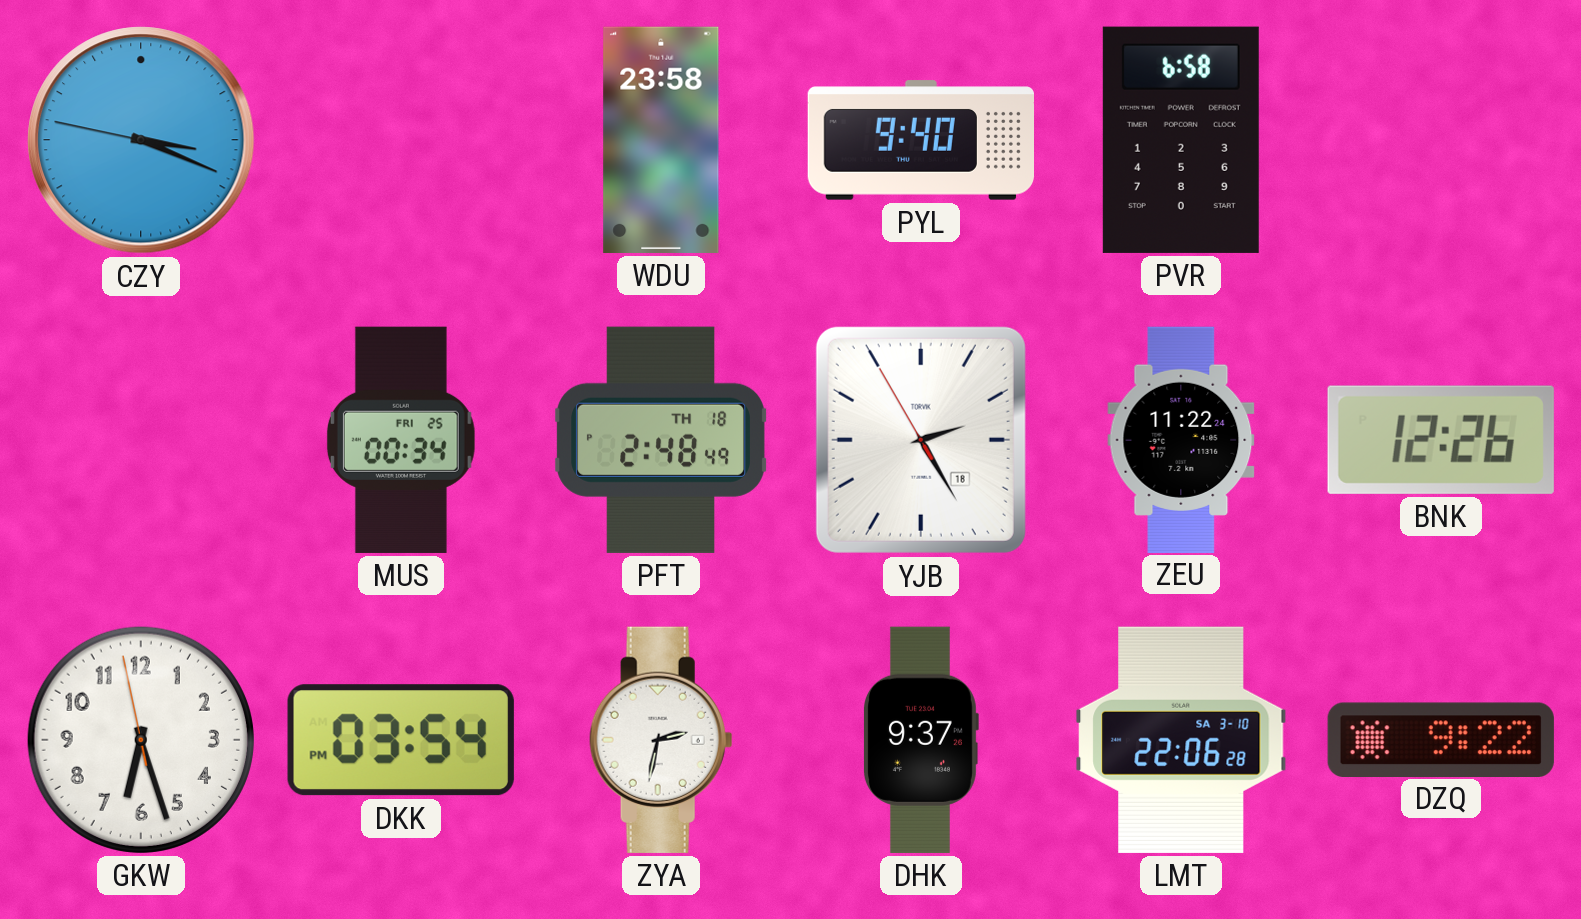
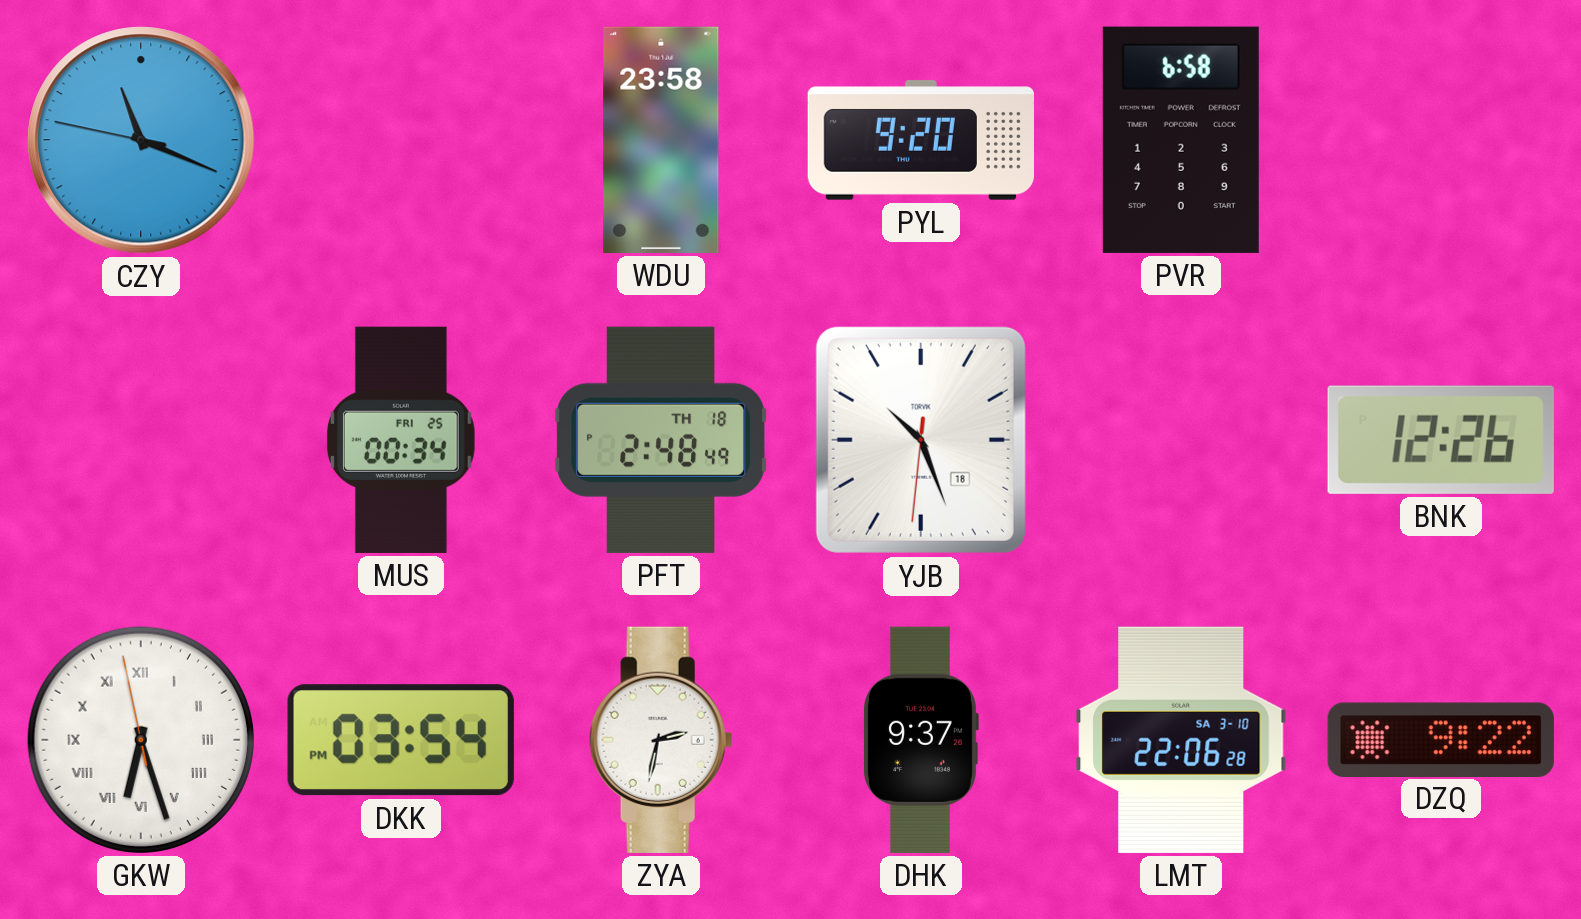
CZY: 3:18 -> 11:18
PYL: 9:40 -> 9:20
YJB: 2:24 -> 10:26
ZEU: 11:22 -> none
GKW numerals: Arabic -> Roman
